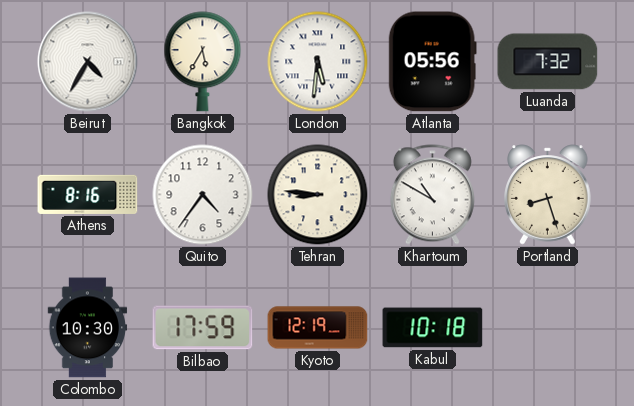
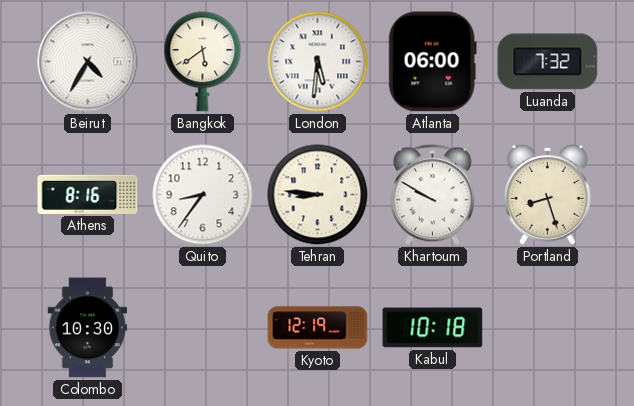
Bangkok: 5:35 -> 5:39
Atlanta: 05:56 -> 06:00
Quito: 4:36 -> 8:36
Khartoum: 10:50 -> 9:50
Bilbao: 17:59 -> none
